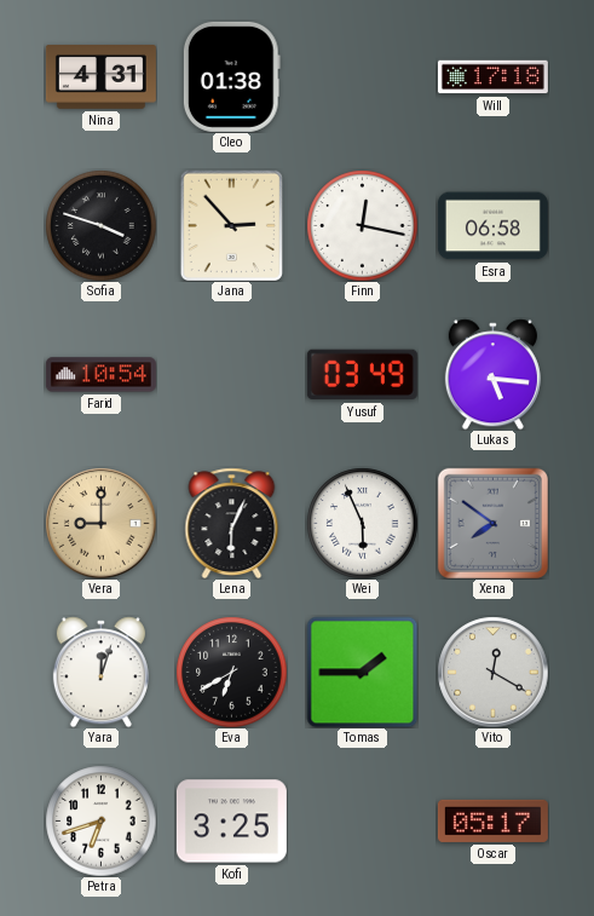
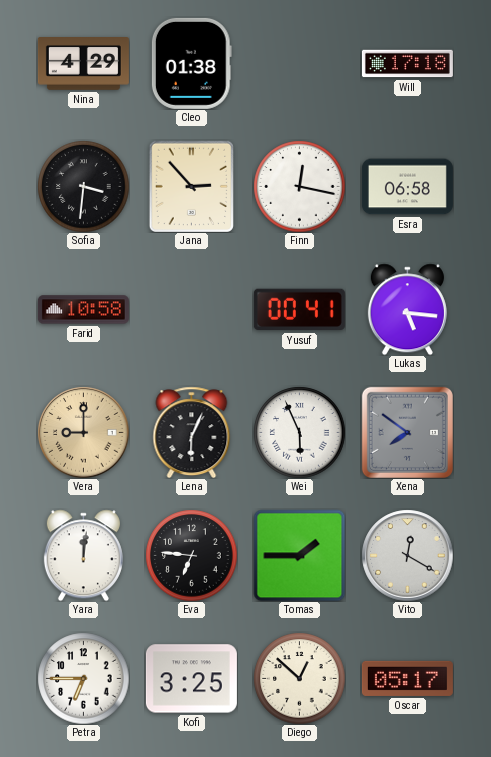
Nina: 4:31 -> 4:29
Sofia: 3:48 -> 3:31
Farid: 10:54 -> 10:58
Yusuf: 03:49 -> 00:41
Yara: 12:03 -> 12:01
Eva: 6:40 -> 6:46
Petra: 6:42 -> 6:45
Diego: none -> 12:52
